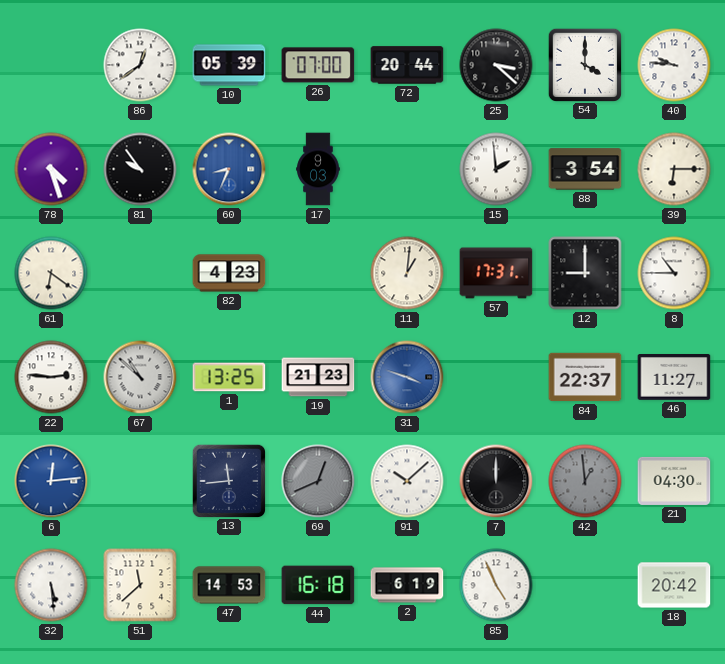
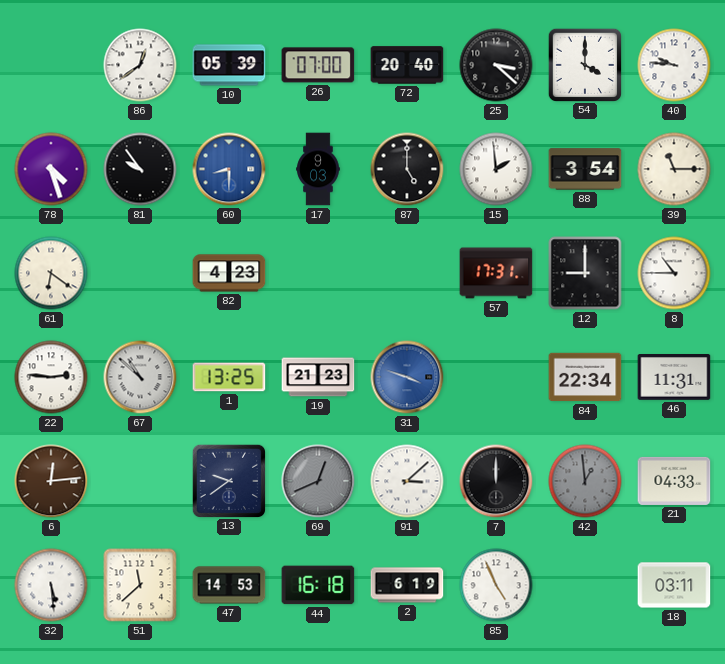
72: 20:44 -> 20:40
60: 8:34 -> 8:30
87: none -> 5:00
39: 6:15 -> 11:15
11: 1:01 -> none
84: 22:37 -> 22:34
46: 11:27 -> 11:31
6 dial: blue -> brown
13: 11:44 -> 9:39
91: 10:08 -> 3:08
21: 04:30 -> 04:33
18: 20:42 -> 03:11
